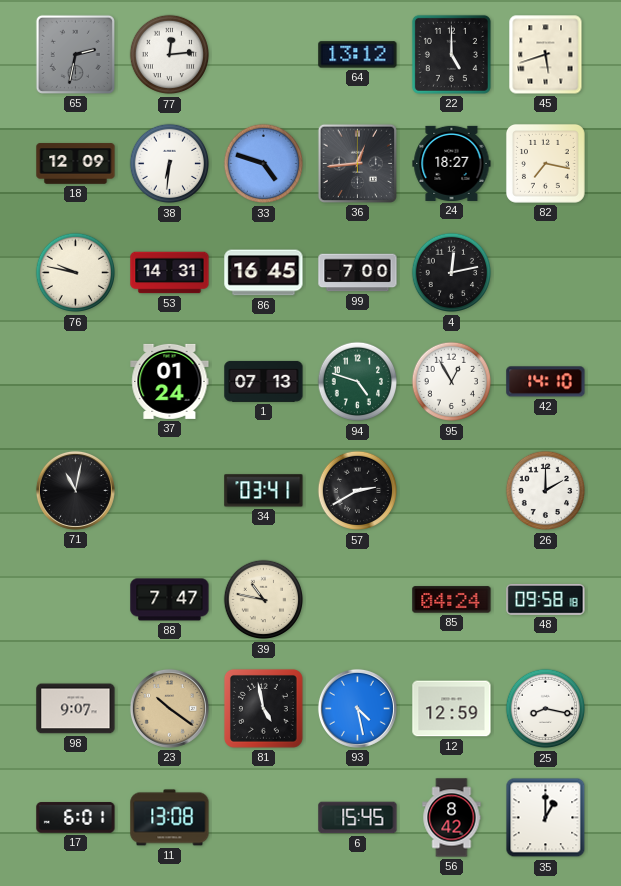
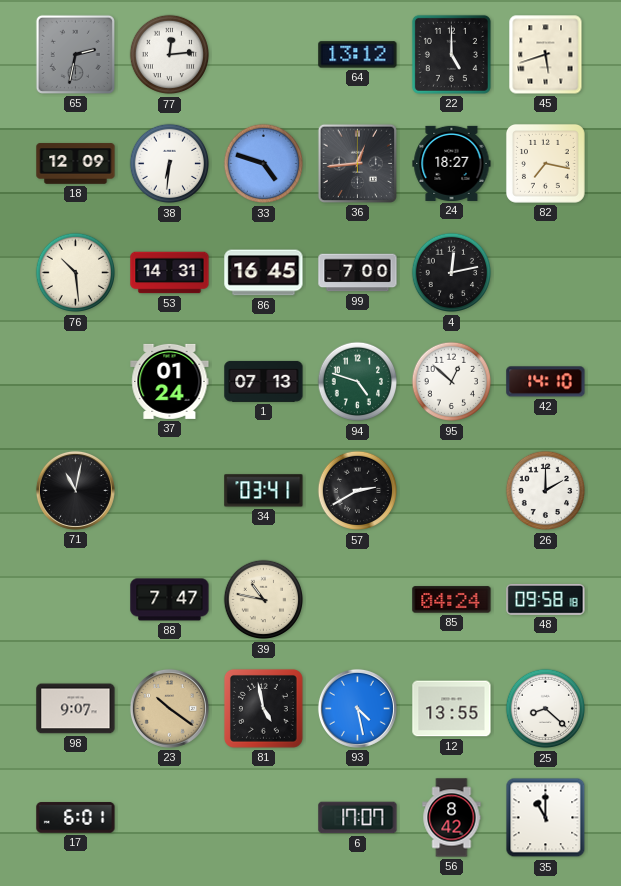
76: 9:47 -> 10:29
95: 12:55 -> 12:52
12: 12:59 -> 13:55
25: 8:17 -> 8:22
11: 13:08 -> none
6: 15:45 -> 17:07
35: 1:00 -> 11:00
